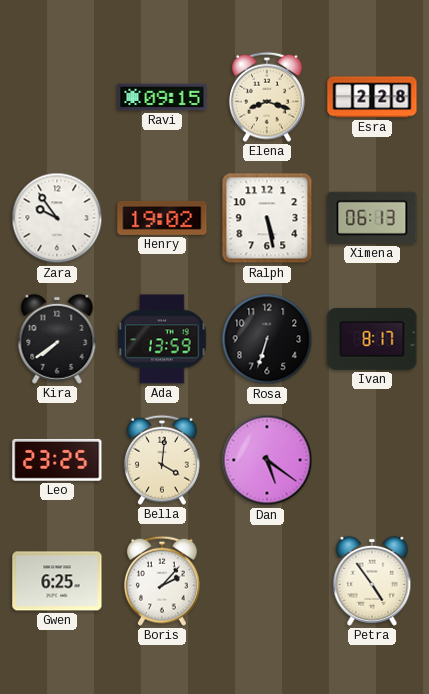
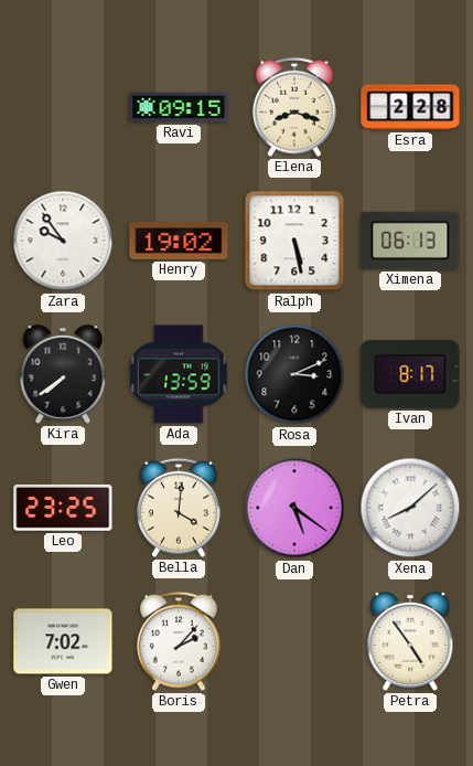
Rosa: 6:33 -> 3:11
Xena: none -> 8:08
Gwen: 6:25 -> 7:02
